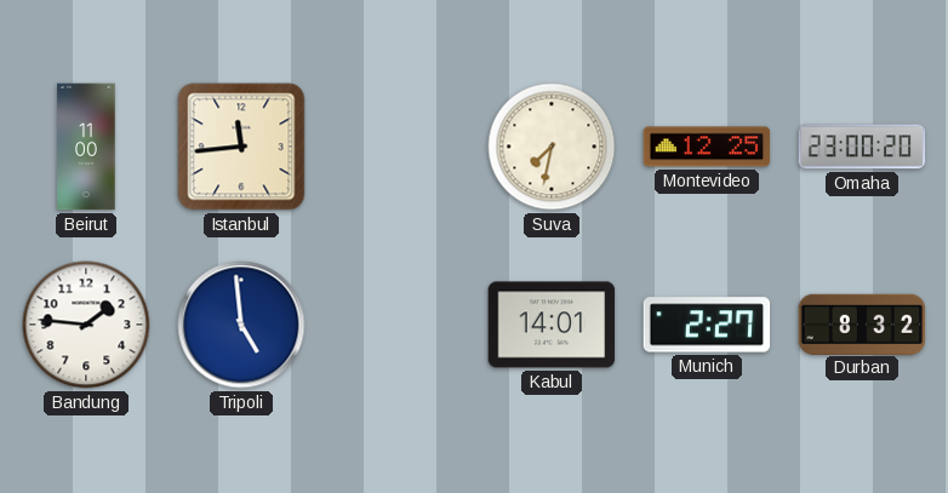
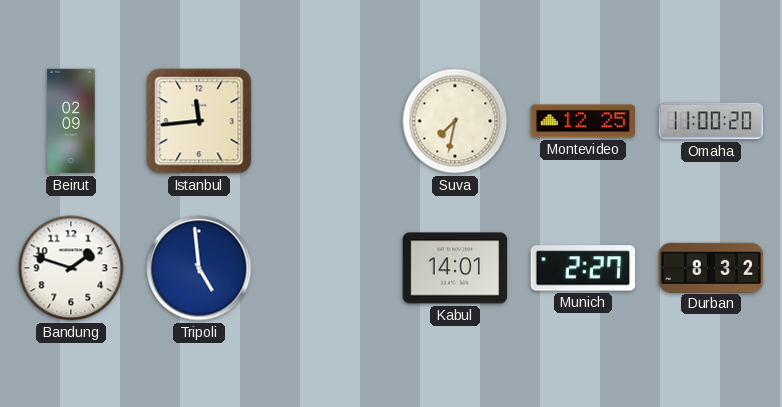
Beirut: 11:00 -> 02:09
Omaha: 23:00 -> 11:00
Bandung: 1:46 -> 1:48
